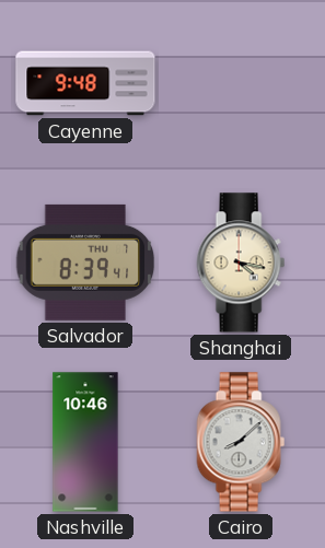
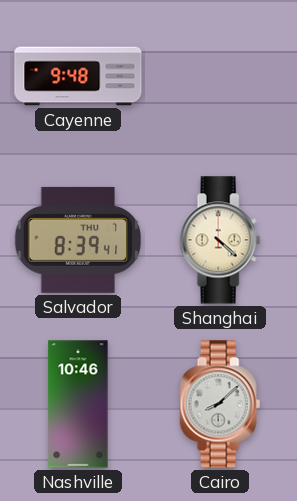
Shanghai: 4:17 -> 4:22
